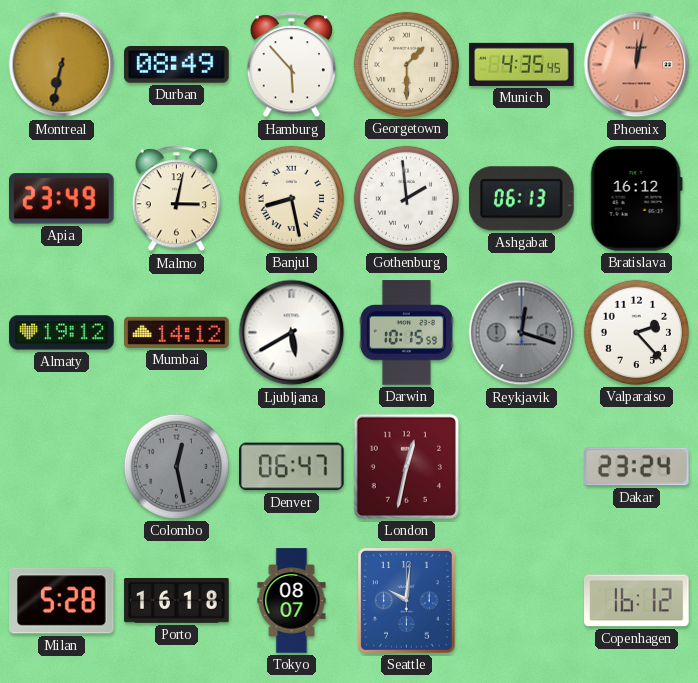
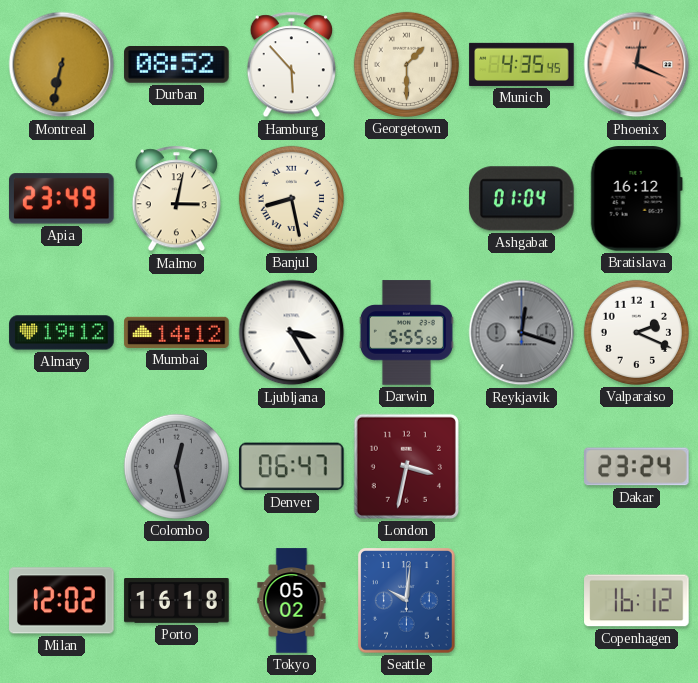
Durban: 08:49 -> 08:52
Phoenix: 12:02 -> 12:19
Gothenburg: 1:59 -> none
Ashgabat: 06:13 -> 01:04
Ljubljana: 5:40 -> 3:25
Darwin: 10:15 -> 5:55
Valparaiso: 2:23 -> 2:19
London: 12:32 -> 3:32
Milan: 5:28 -> 12:02
Tokyo: 08:07 -> 05:02
